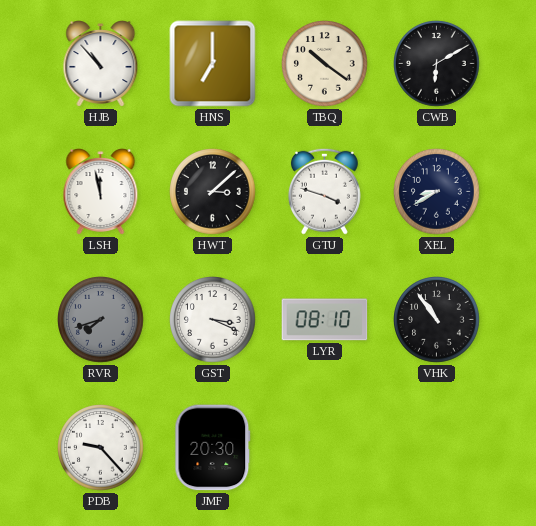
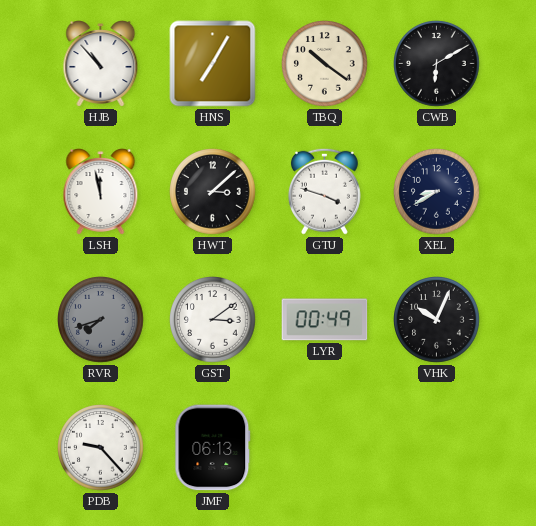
HNS: 7:00 -> 7:05
GST: 3:19 -> 3:09
LYR: 08:10 -> 00:49
VHK: 10:54 -> 10:04
JMF: 20:30 -> 06:13
